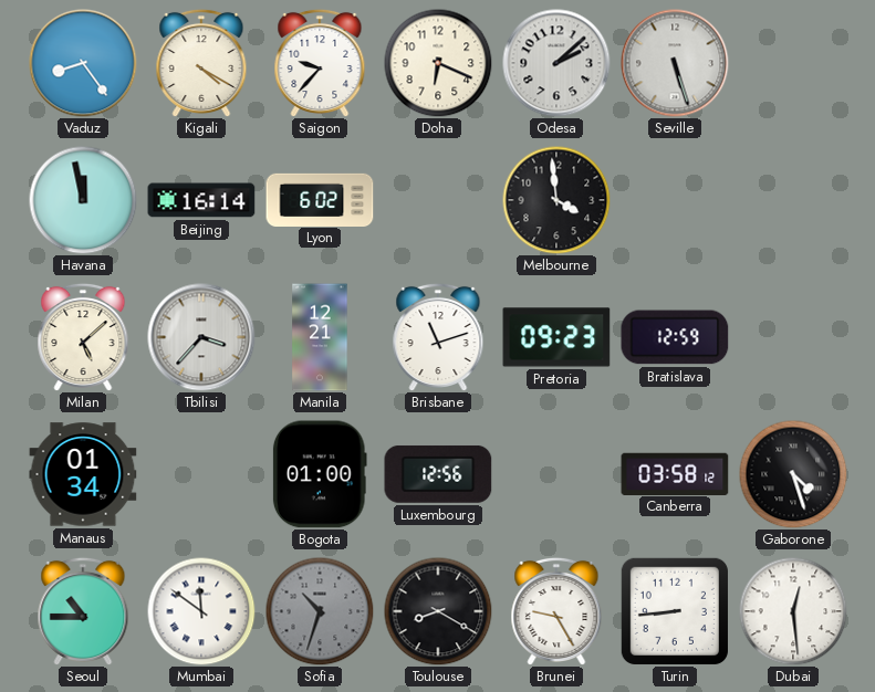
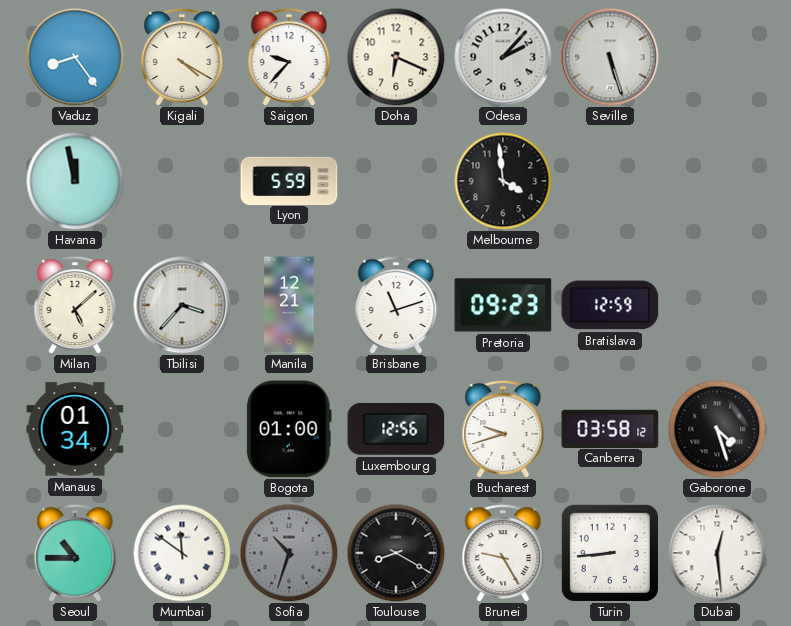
Odesa: 2:08 -> 2:07
Beijing: 16:14 -> none
Lyon: 6:02 -> 5:59
Bucharest: none -> 9:42
